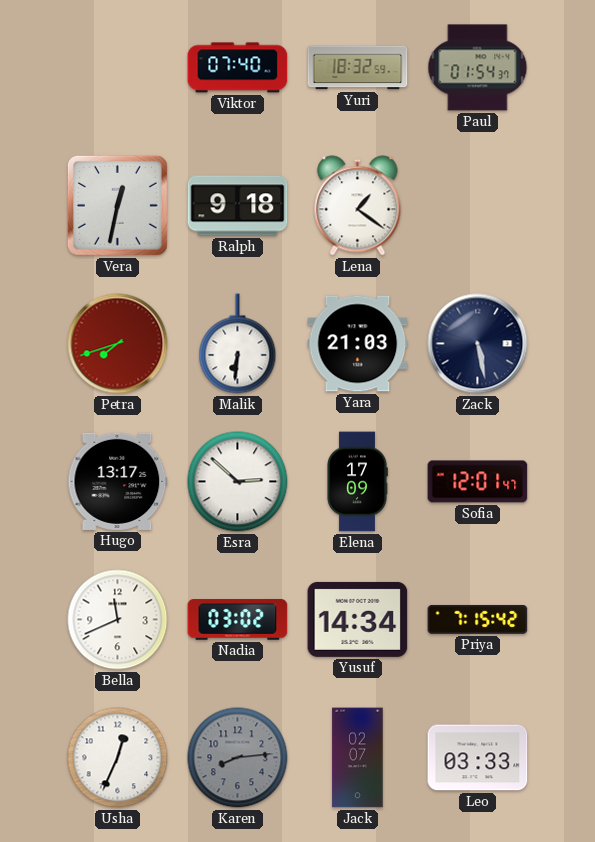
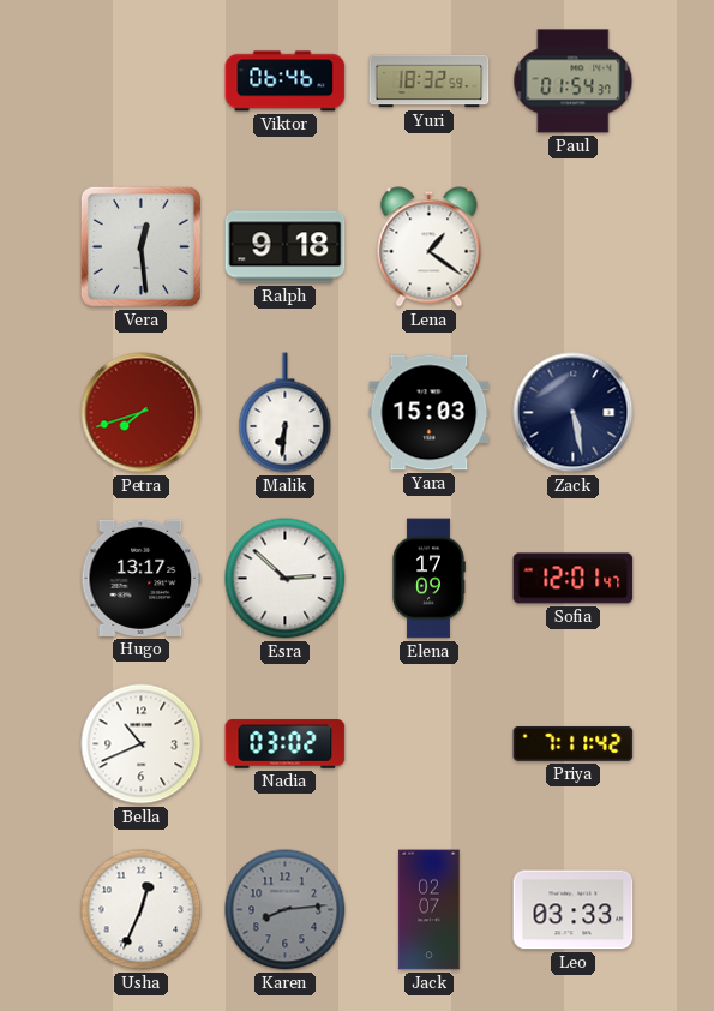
Viktor: 07:40 -> 06:46
Vera: 12:32 -> 12:29
Yara: 21:03 -> 15:03
Bella: 11:41 -> 10:41
Yusuf: 14:34 -> none
Priya: 7:15 -> 7:11
